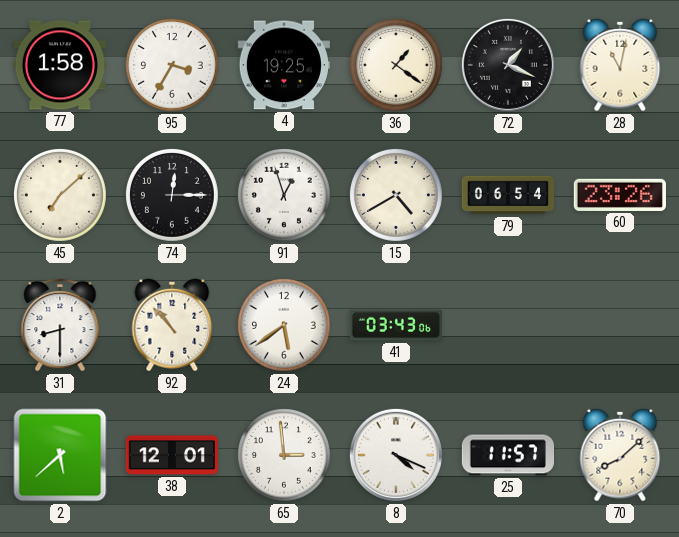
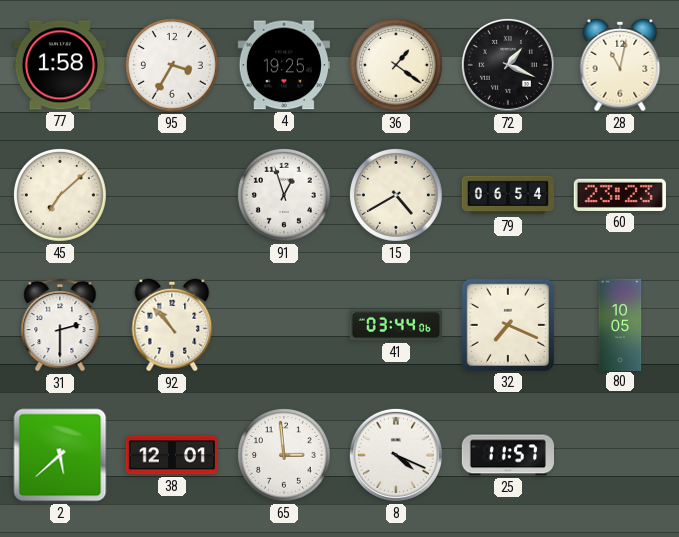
74: 12:15 -> none
60: 23:26 -> 23:23
31: 8:30 -> 2:30
24: 5:39 -> none
41: 03:43 -> 03:44
32: none -> 7:19
80: none -> 10:05
70: 8:08 -> none
